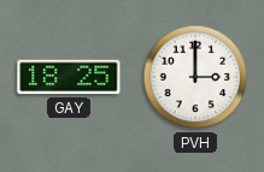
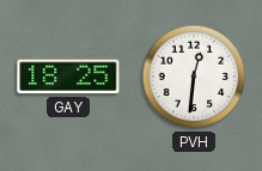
PVH: 3:00 -> 12:31
